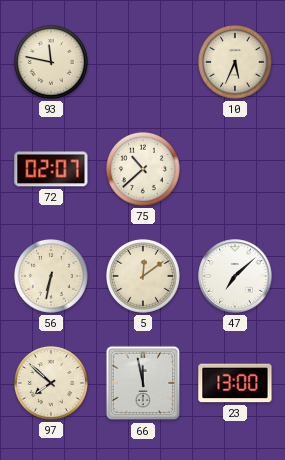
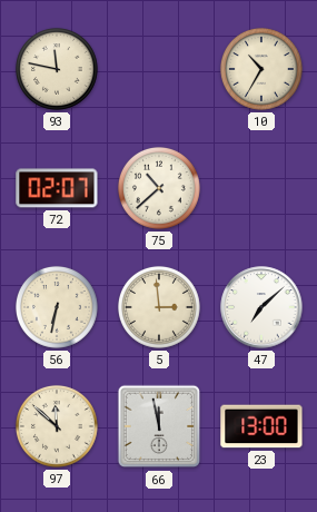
10: 5:34 -> 10:35
5: 12:09 -> 2:59
97: 7:52 -> 11:52
